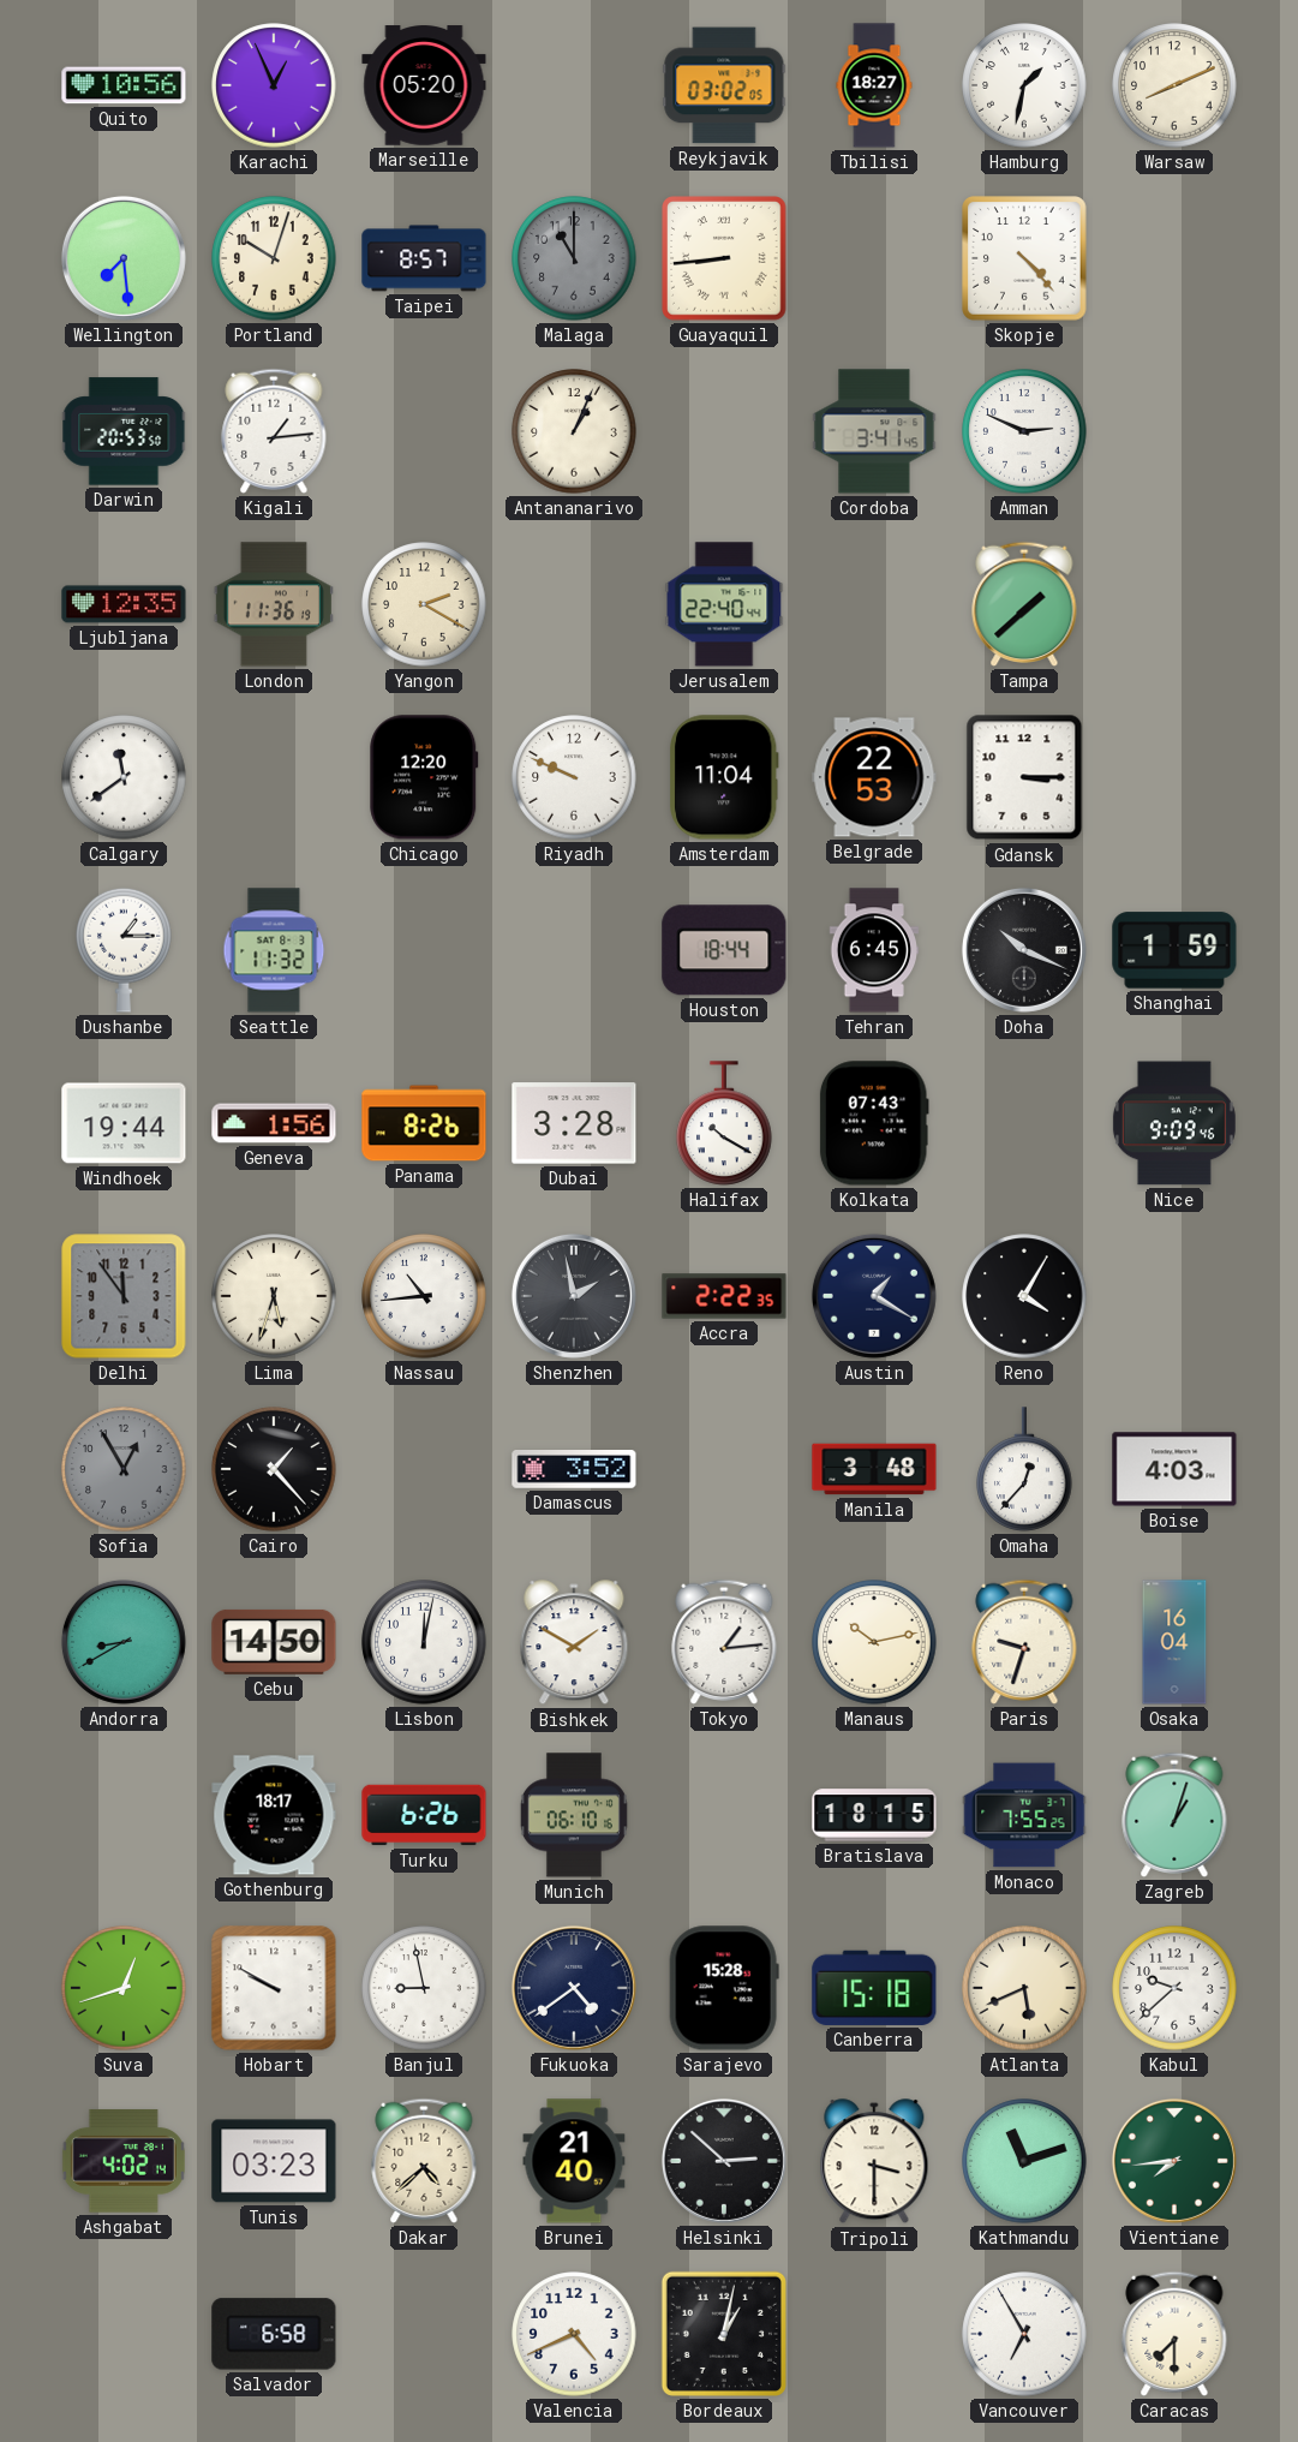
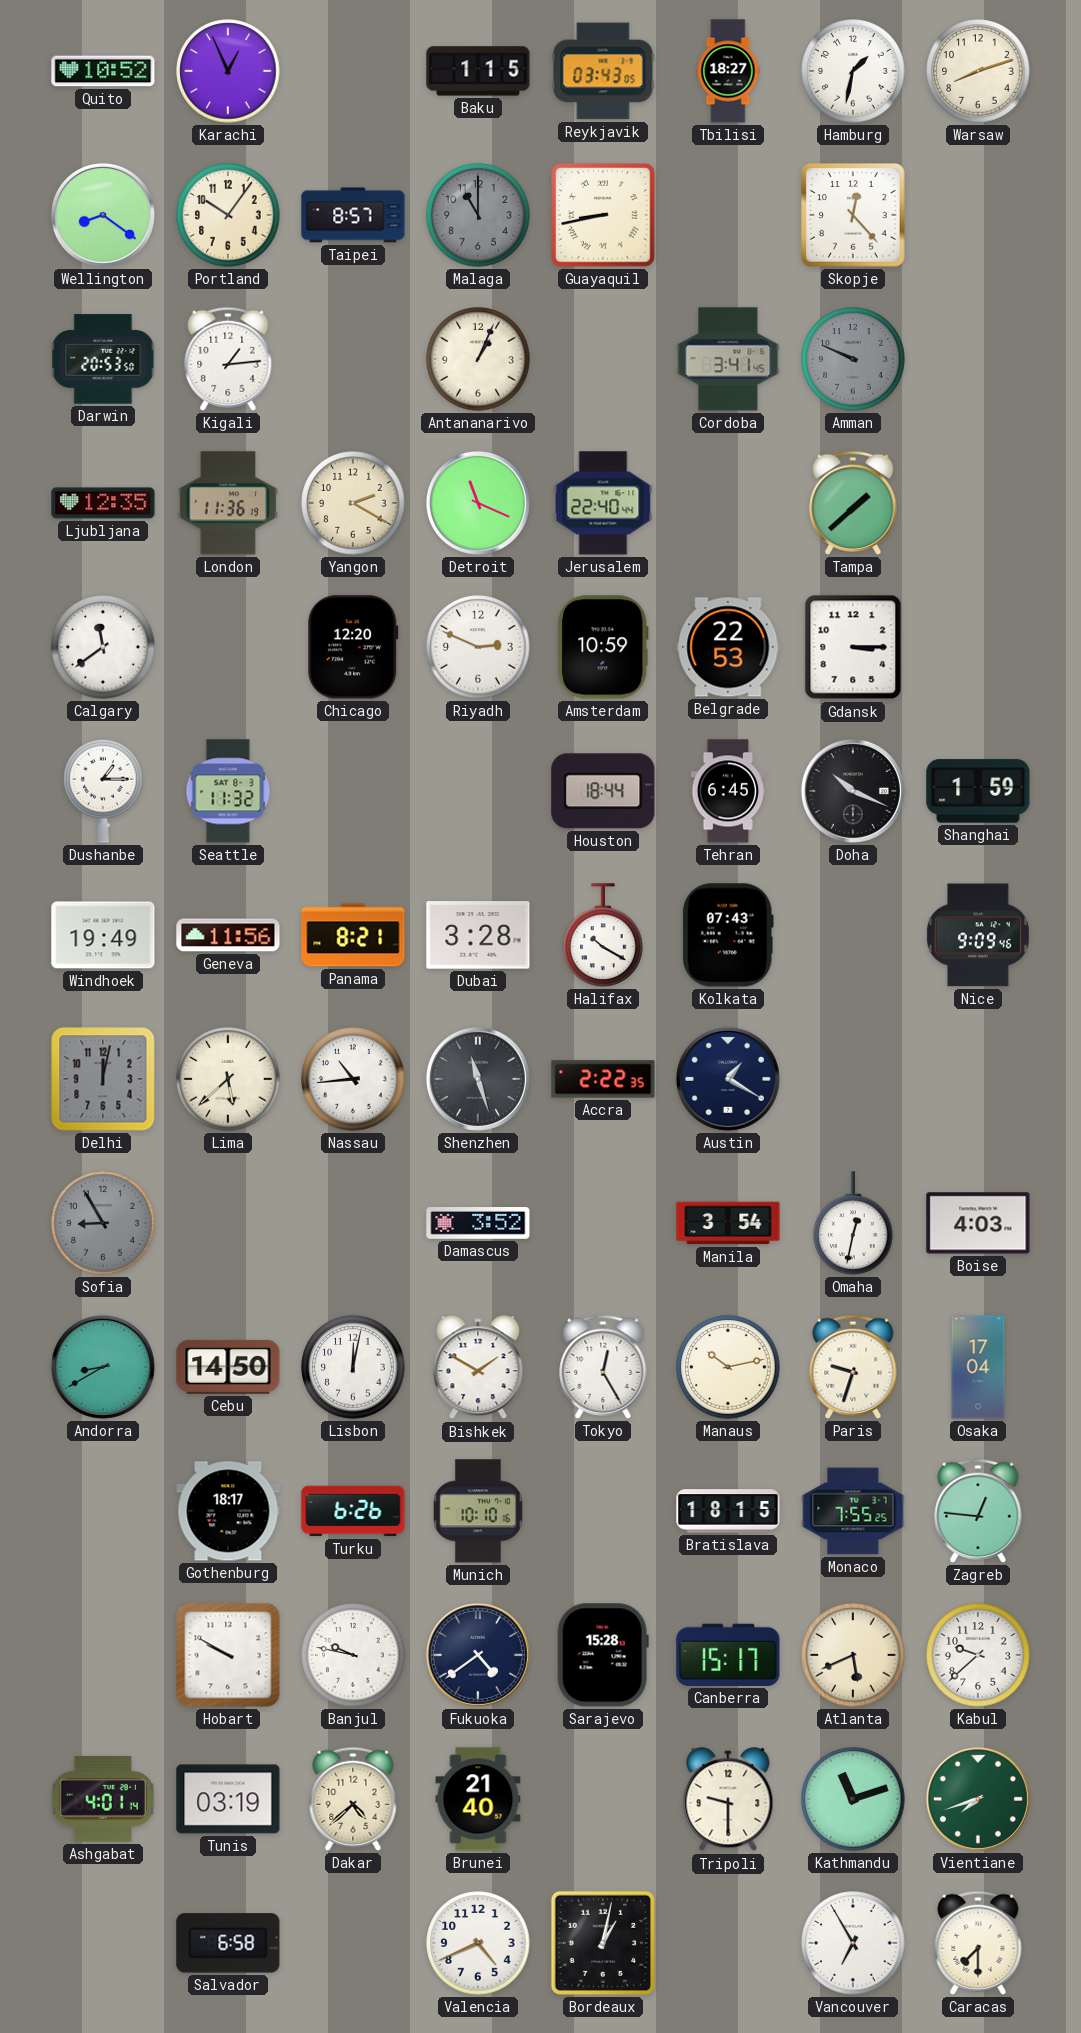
Quito: 10:56 -> 10:52
Marseille: 05:20 -> none
Baku: none -> 1:15
Reykjavik: 03:02 -> 03:43
Warsaw: 8:11 -> 8:12
Wellington: 7:29 -> 8:21
Portland: 10:03 -> 10:06
Guayaquil: 8:44 -> 8:43
Skopje: 4:23 -> 12:23
Amman: 2:49 -> 9:49
Amman dial: white -> grey
Detroit: none -> 11:19
Riyadh: 9:49 -> 2:49
Amsterdam: 11:04 -> 10:59
Windhoek: 19:44 -> 19:49
Geneva: 1:56 -> 11:56
Panama: 8:26 -> 8:21
Delhi: 11:54 -> 12:02
Lima: 5:33 -> 5:38
Shenzhen: 1:58 -> 11:27
Reno: 4:05 -> none
Sofia: 12:55 -> 8:55
Cairo: 1:23 -> none
Manila: 3:48 -> 3:54
Omaha: 12:37 -> 12:32
Tokyo: 1:14 -> 12:25
Osaka: 16:04 -> 17:04
Munich: 06:10 -> 10:10
Zagreb: 1:03 -> 12:46
Suva: 12:42 -> none
Banjul: 8:58 -> 9:47
Canberra: 15:18 -> 15:17
Ashgabat: 4:02 -> 4:01
Tunis: 03:23 -> 03:19
Helsinki: 2:52 -> none
Tripoli: 3:30 -> 9:30
Vientiane: 7:44 -> 7:42
